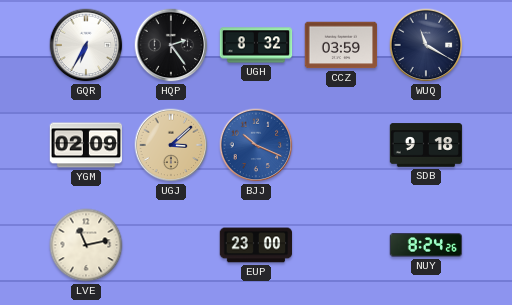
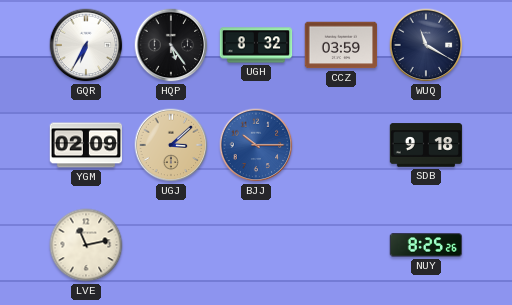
HQP: 2:24 -> 5:24
BJJ: 10:19 -> 10:15
EUP: 23:00 -> none
NUY: 8:24 -> 8:25
